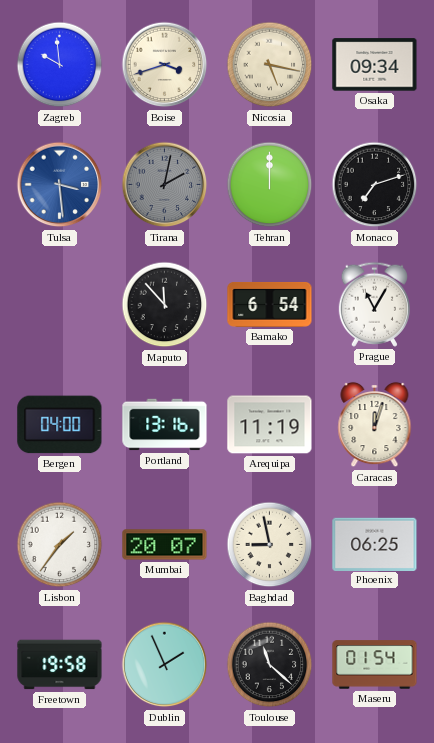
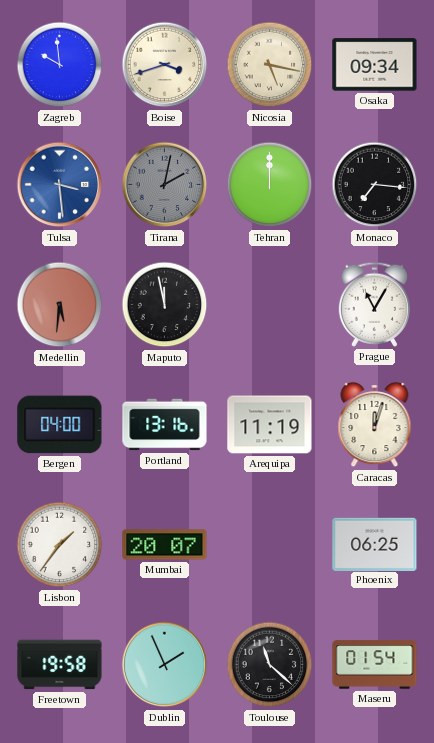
Monaco: 7:12 -> 7:16
Medellin: none -> 5:31
Maputo: 11:53 -> 11:58
Bamako: 6:54 -> none
Baghdad: 8:58 -> none
